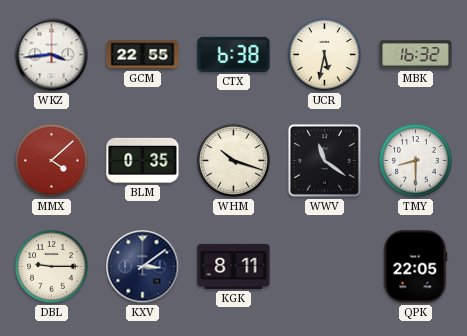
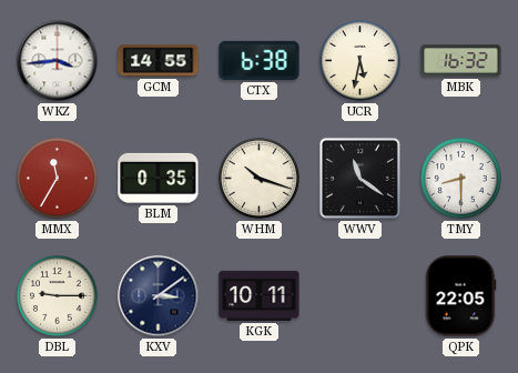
GCM: 22:55 -> 14:55
MMX: 4:08 -> 11:35
KGK: 8:11 -> 10:11
